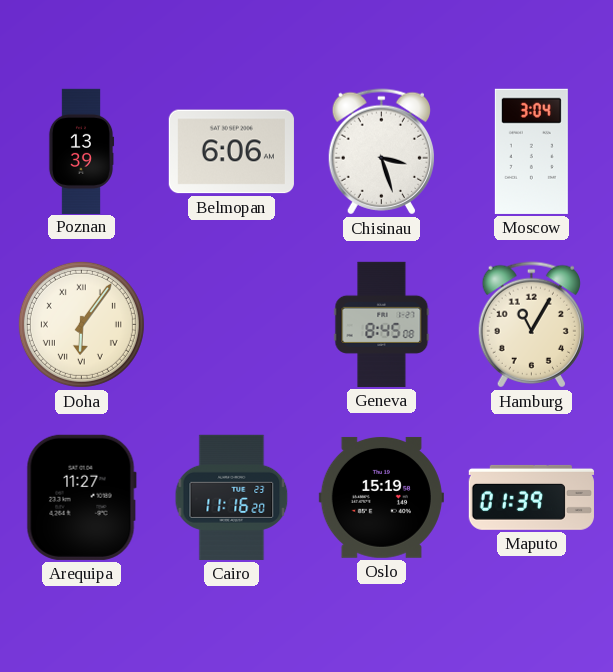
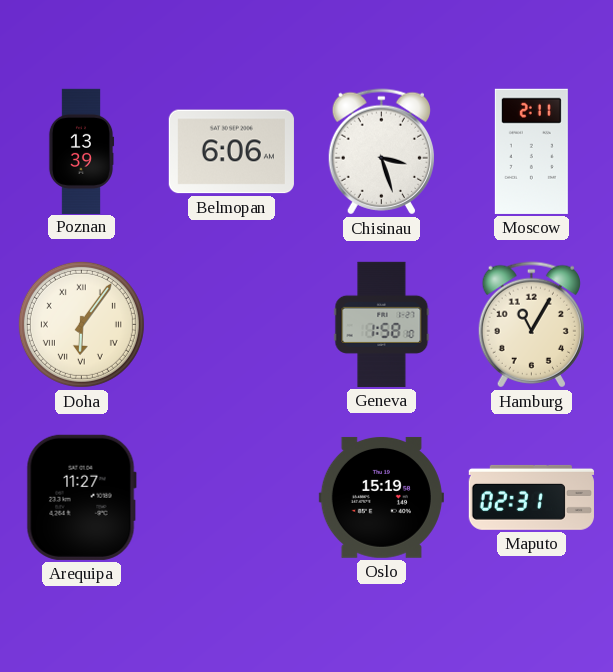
Moscow: 3:04 -> 2:11
Geneva: 8:45 -> 1:58
Cairo: 11:16 -> none
Maputo: 01:39 -> 02:31
